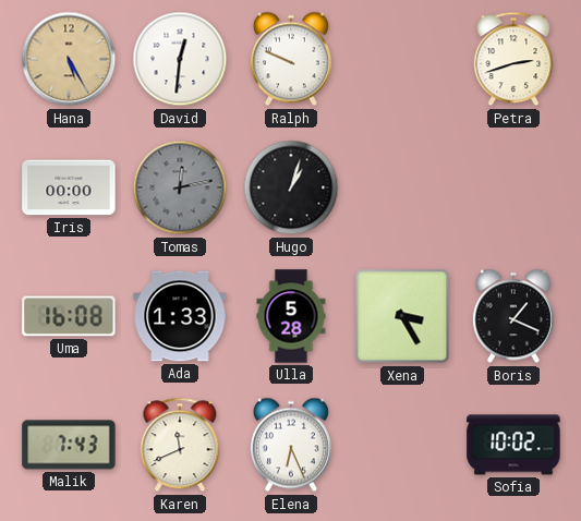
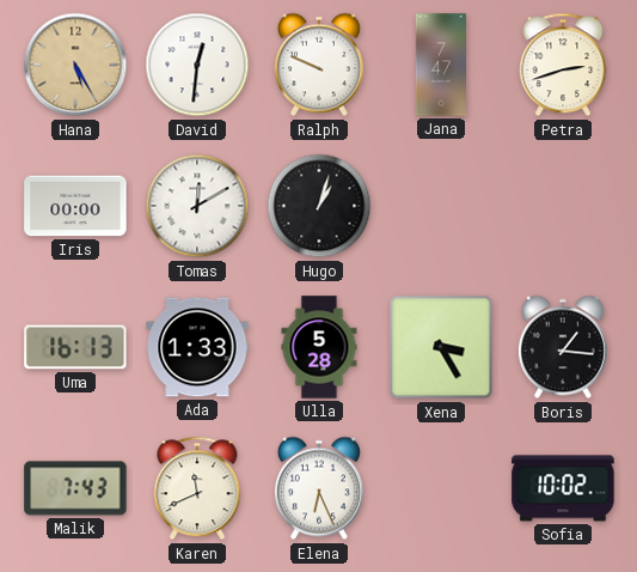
Jana: none -> 7:47
Tomas: 12:13 -> 12:10
Tomas dial: grey -> white
Uma: 16:08 -> 16:13
Boris: 1:19 -> 1:16
